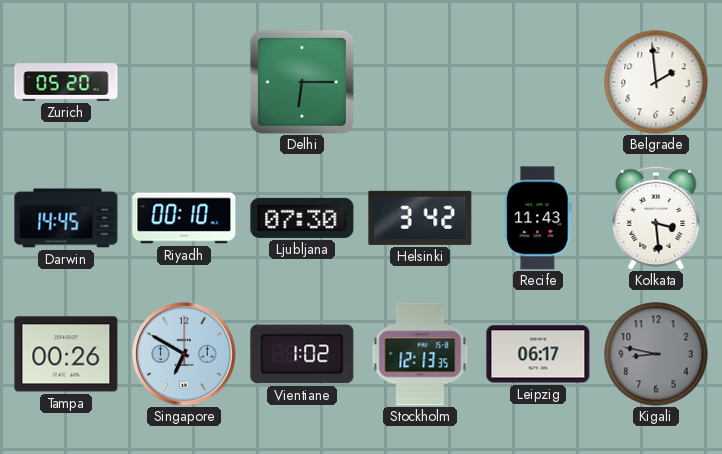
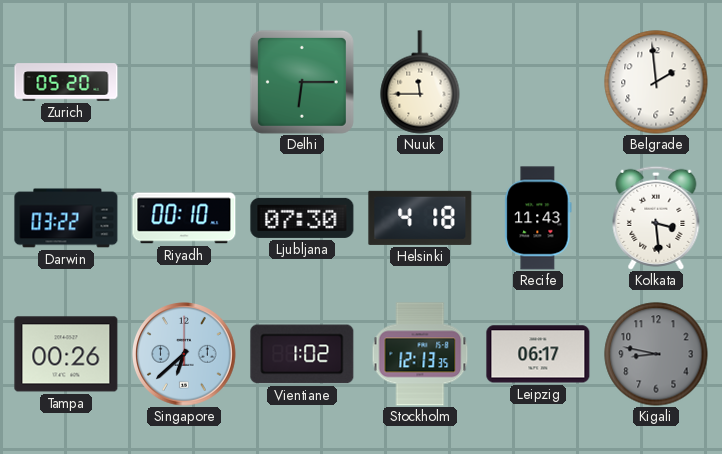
Nuuk: none -> 11:45
Darwin: 14:45 -> 03:22
Helsinki: 3:42 -> 4:18
Singapore: 6:50 -> 6:38
